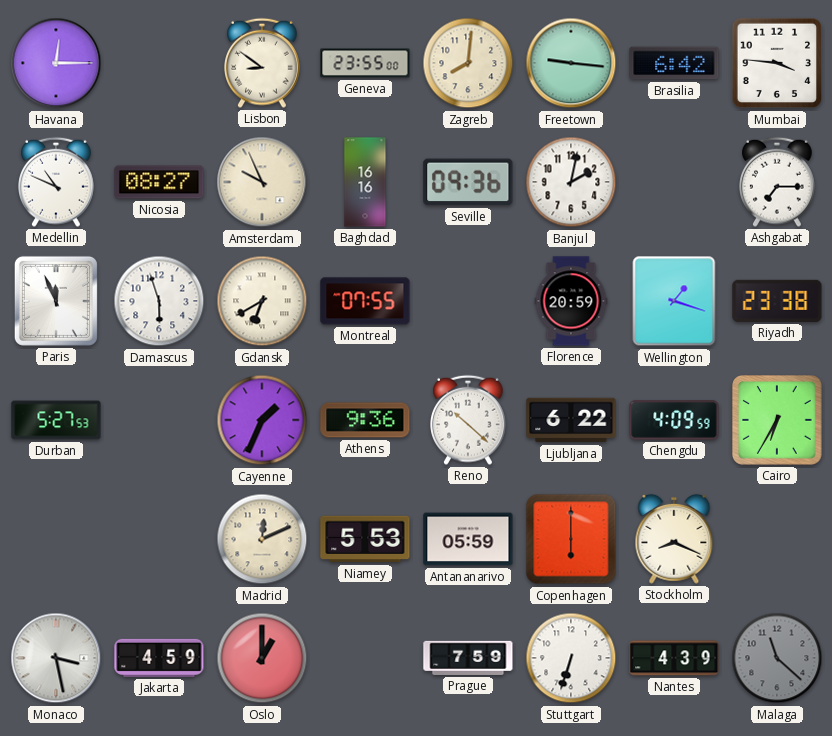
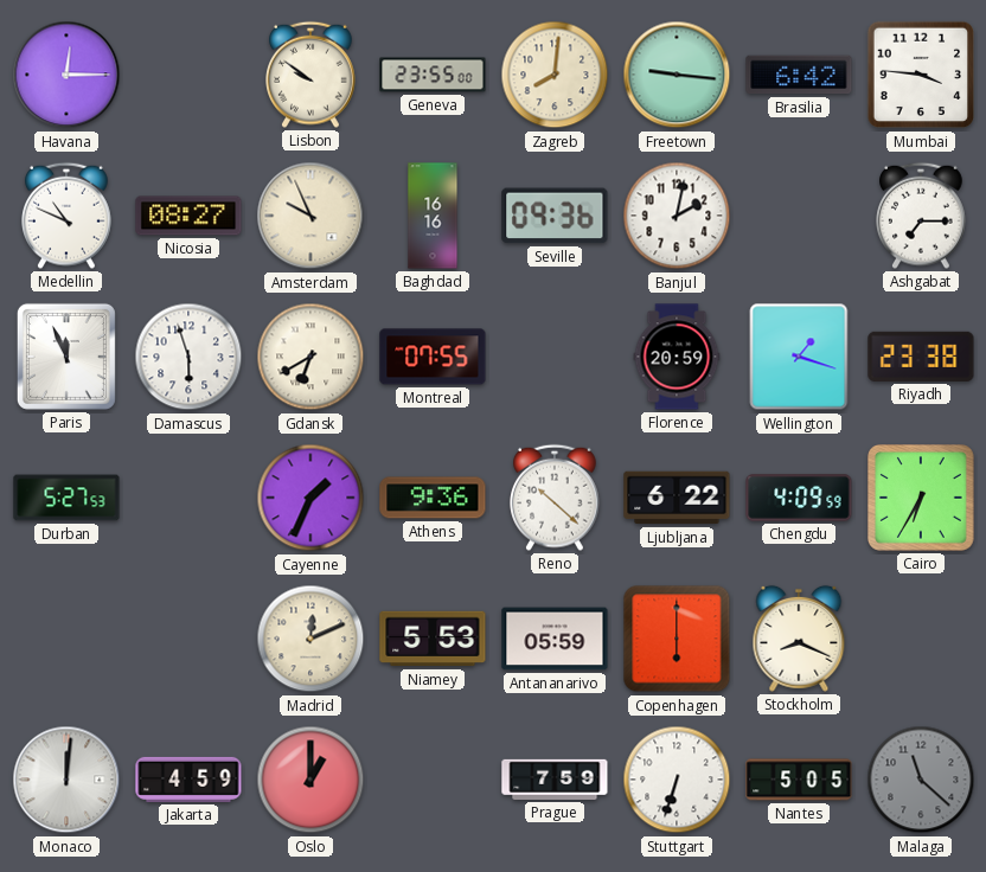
Lisbon: 8:51 -> 9:51
Monaco: 3:28 -> 12:01
Nantes: 4:39 -> 5:05
